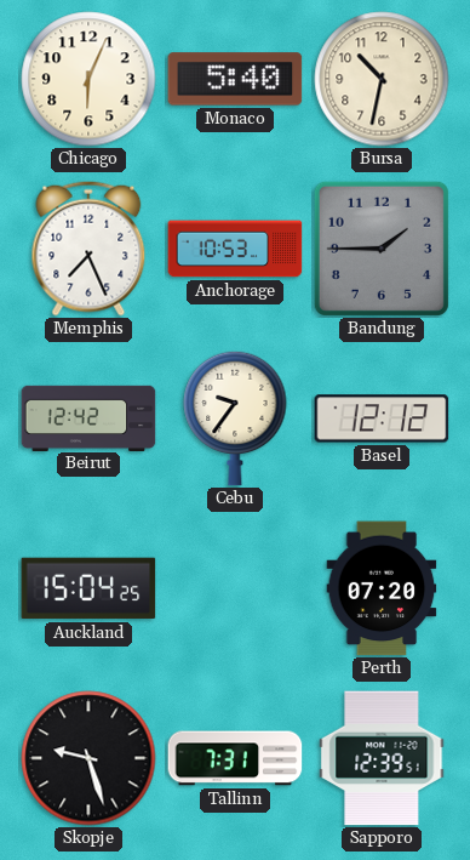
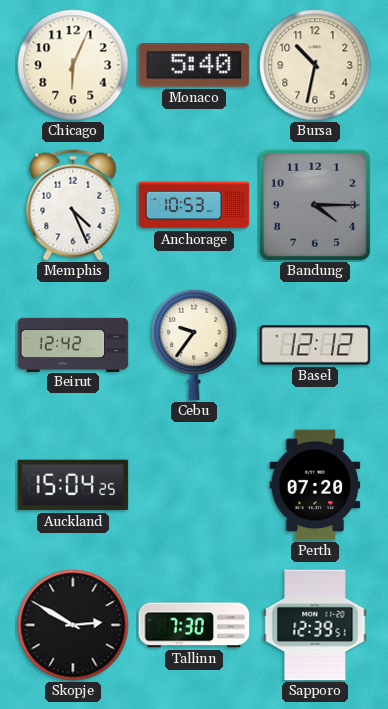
Memphis: 7:26 -> 4:26
Bandung: 1:45 -> 4:15
Skopje: 9:27 -> 2:50
Tallinn: 7:31 -> 7:30
